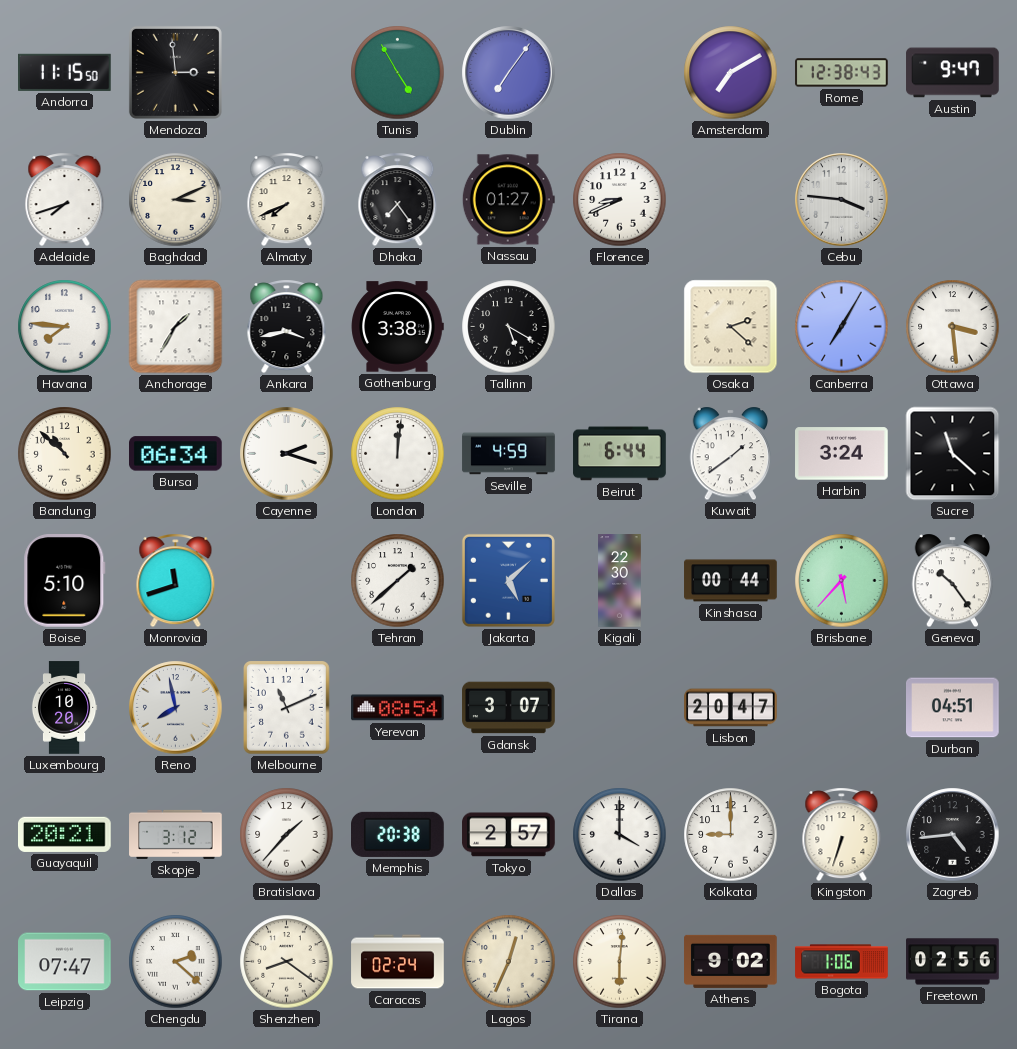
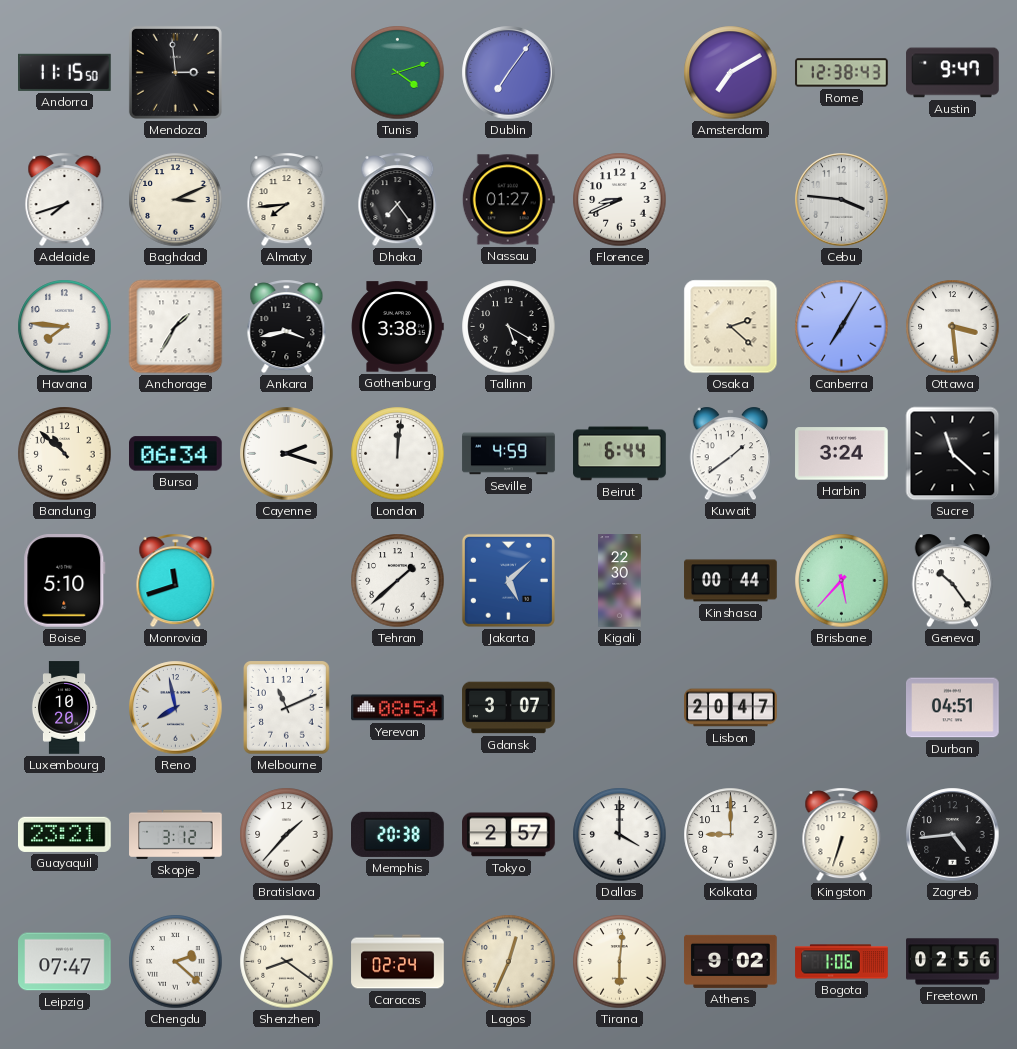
Tunis: 4:55 -> 4:12
Almaty: 7:41 -> 7:44
Guayaquil: 20:21 -> 23:21
